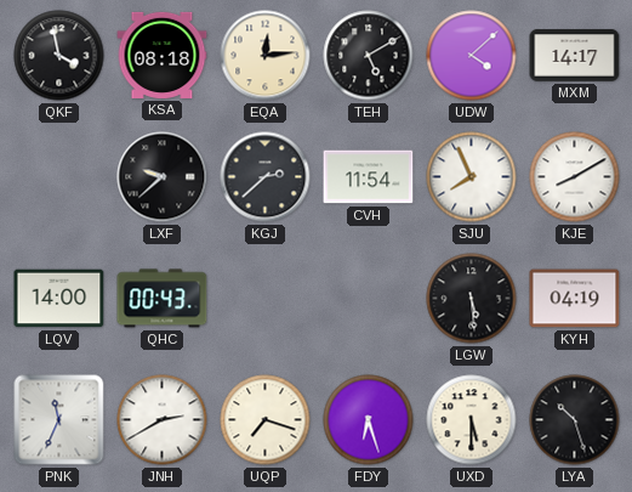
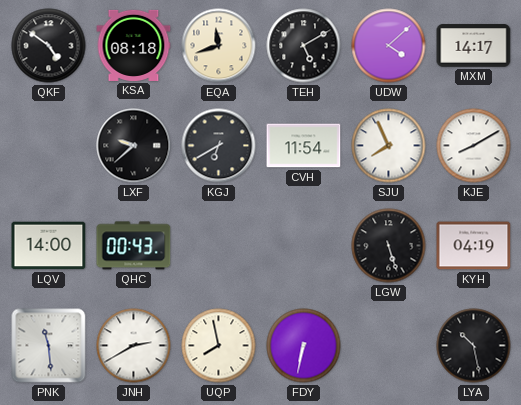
QKF: 3:58 -> 4:51
EQA: 12:14 -> 11:42
KGJ: 2:38 -> 6:40
LGW: 5:29 -> 5:27
PNK: 11:34 -> 11:29
UQP: 7:18 -> 7:58
FDY: 6:27 -> 6:32
UXD: 5:30 -> none
LYA: 10:27 -> 10:28
